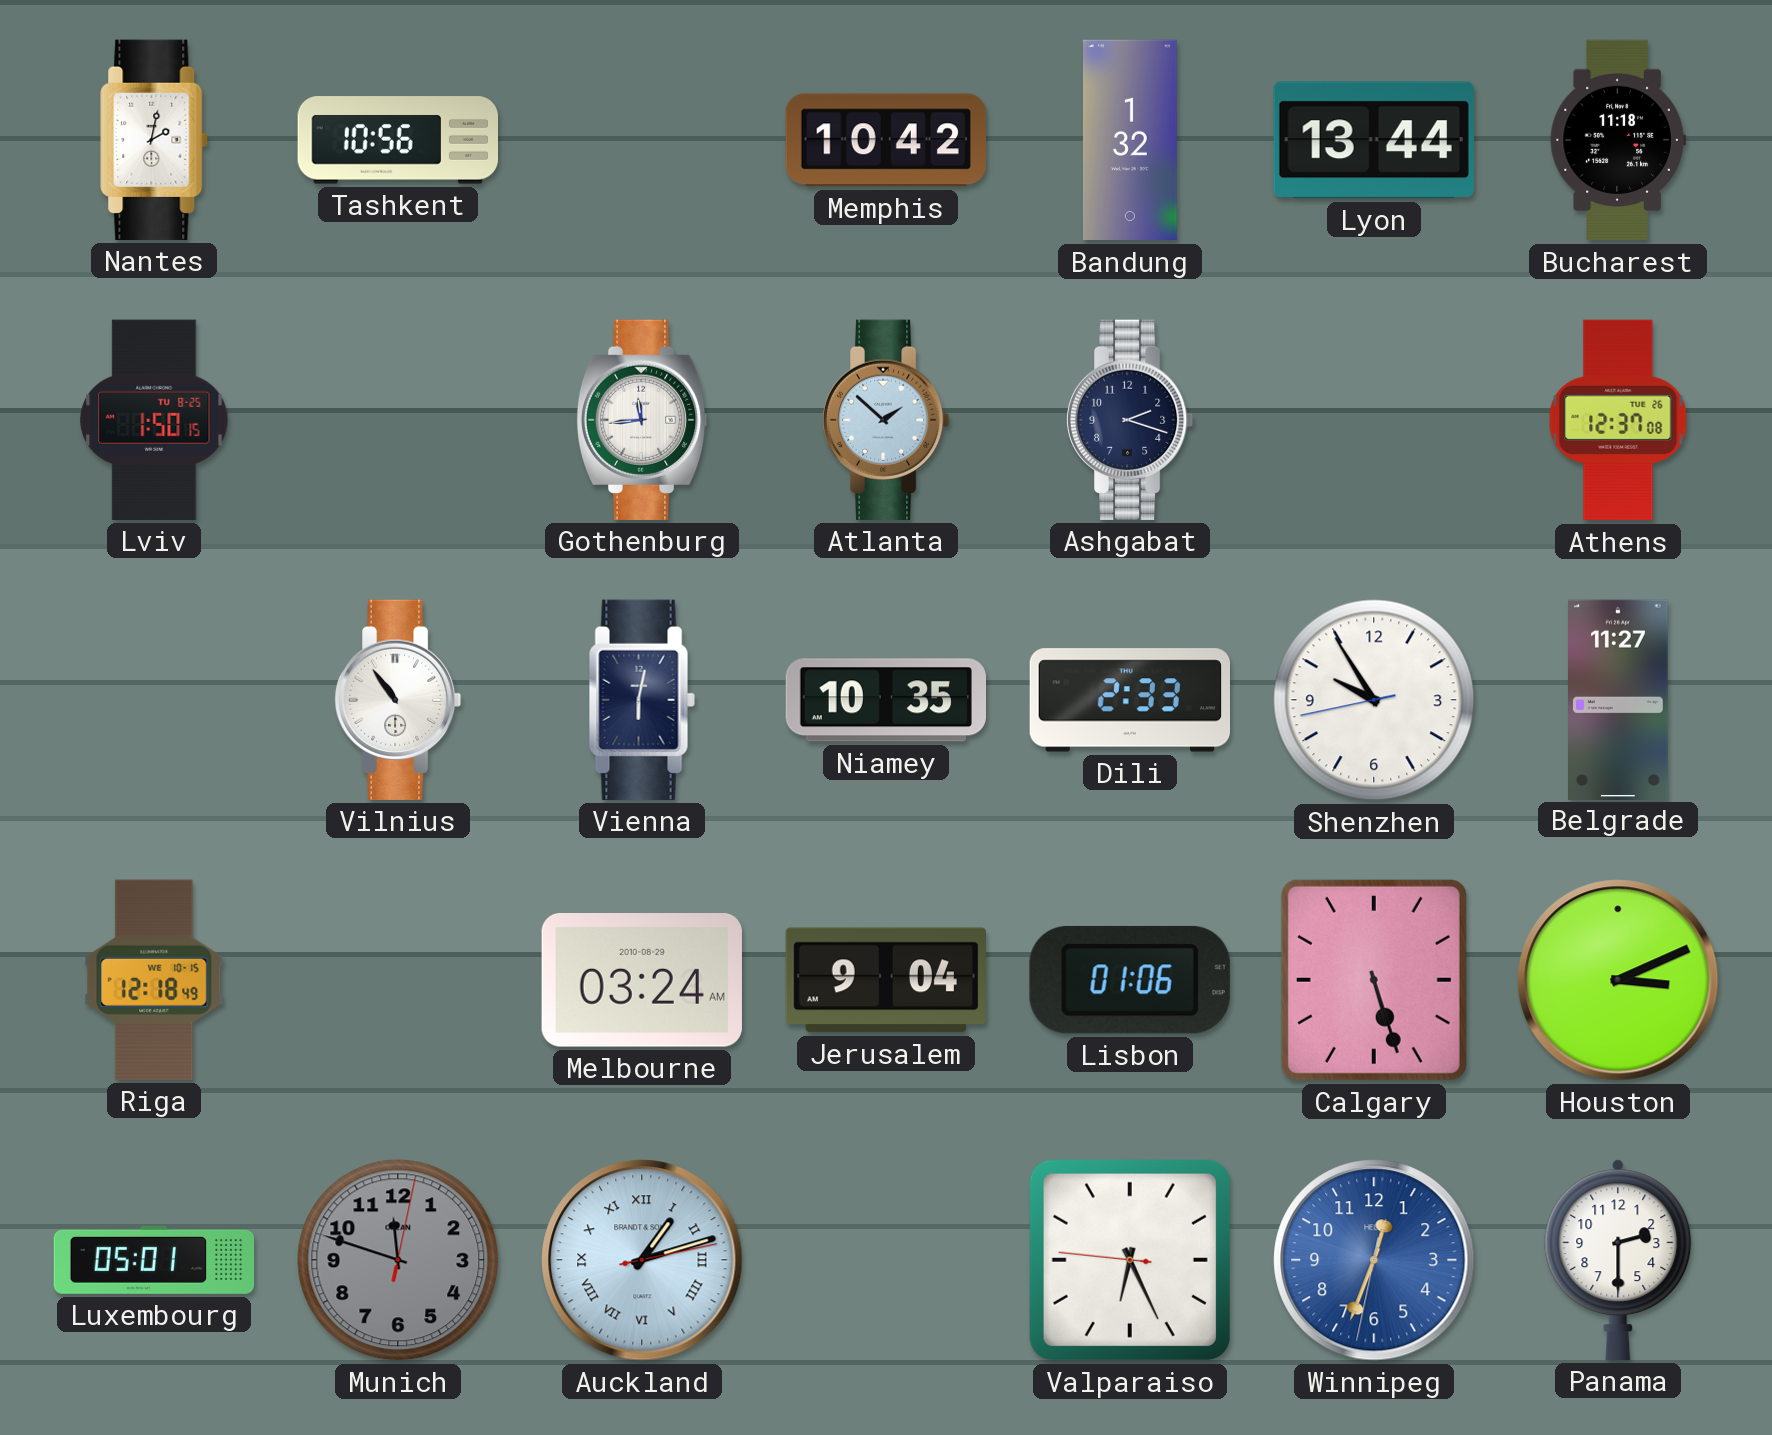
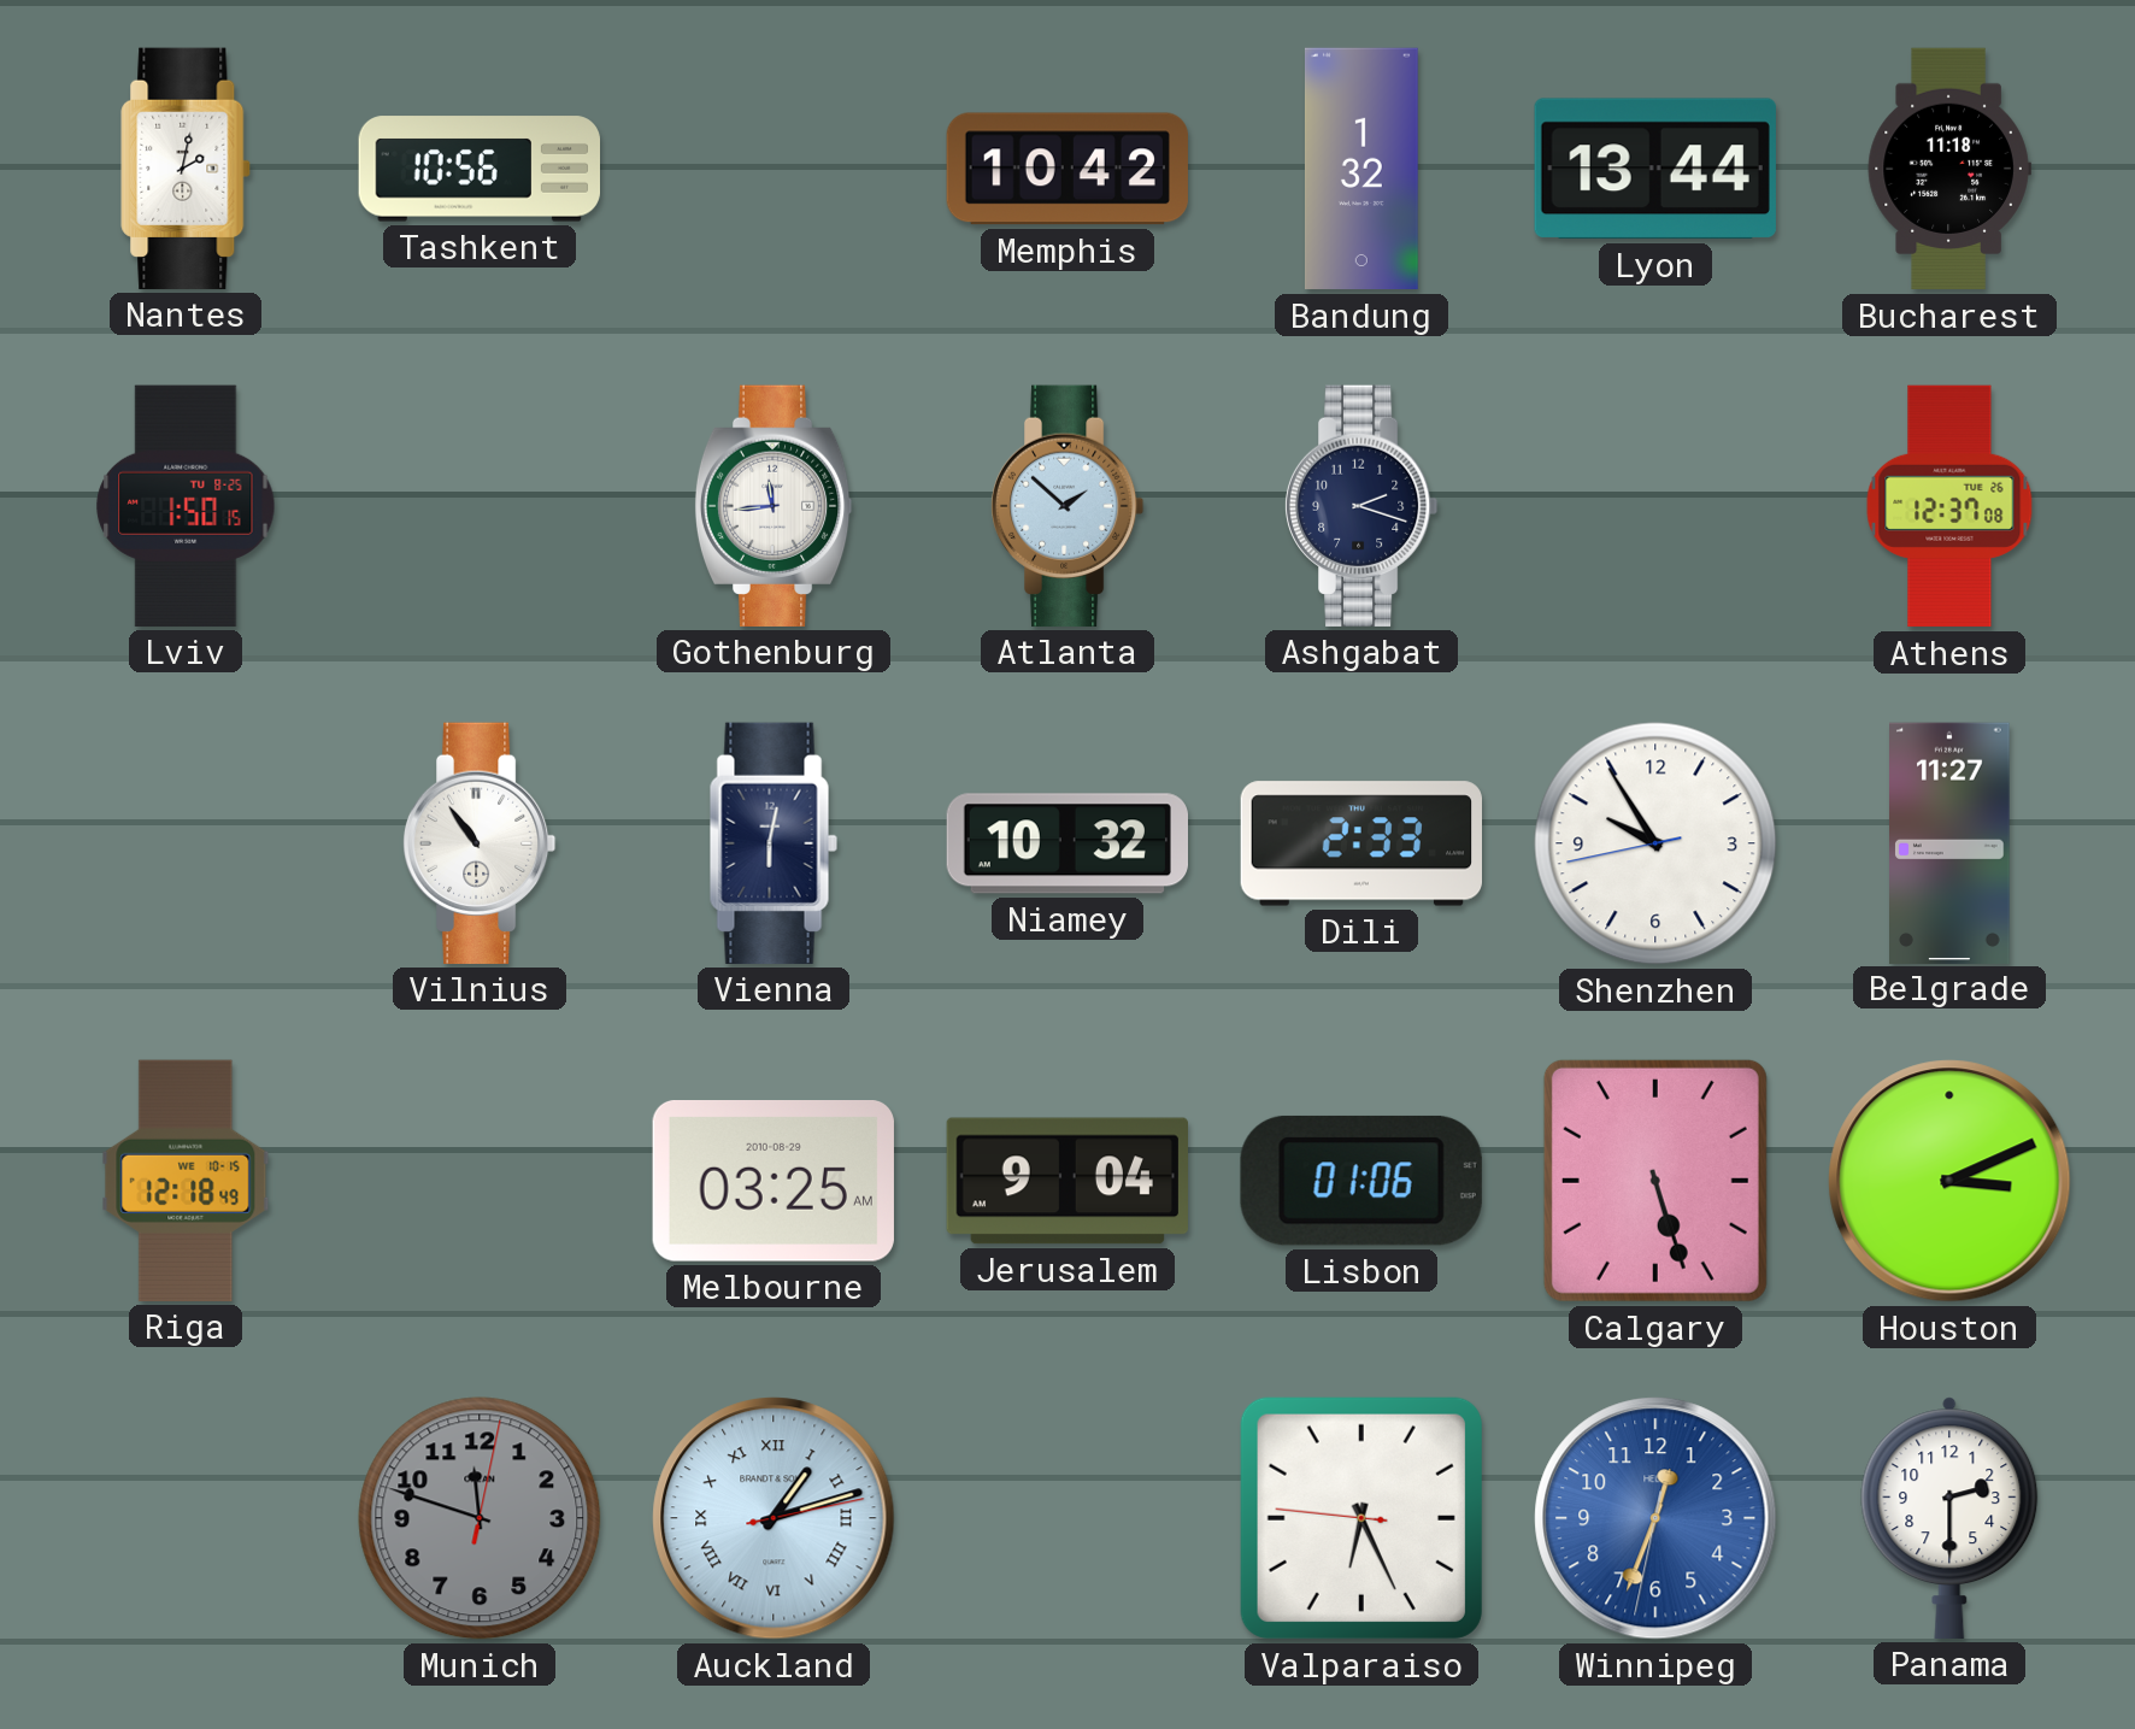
Niamey: 10:35 -> 10:32
Melbourne: 03:24 -> 03:25
Luxembourg: 05:01 -> none
